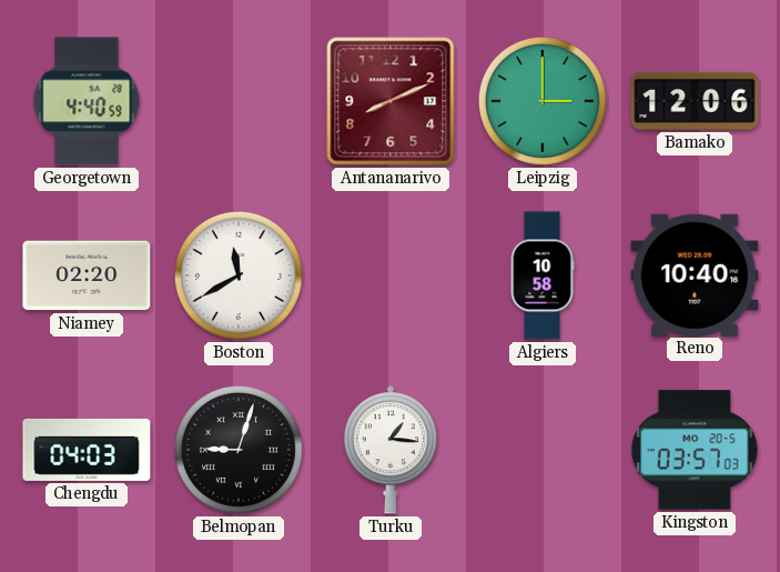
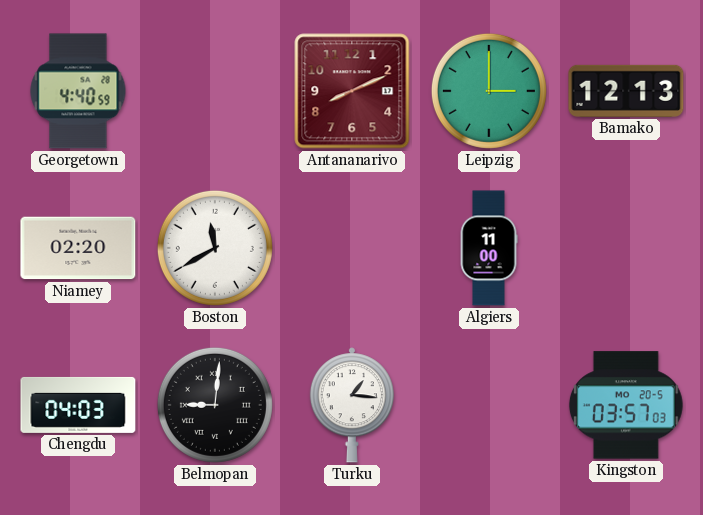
Bamako: 12:06 -> 12:13
Algiers: 10:58 -> 11:00
Reno: 10:40 -> none
Belmopan: 9:03 -> 9:01
